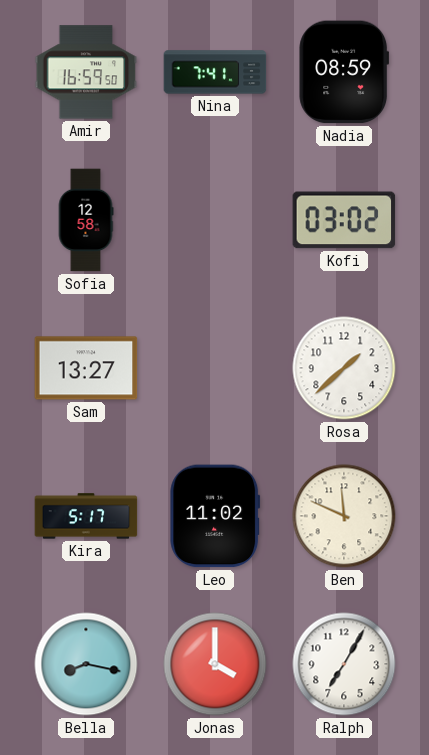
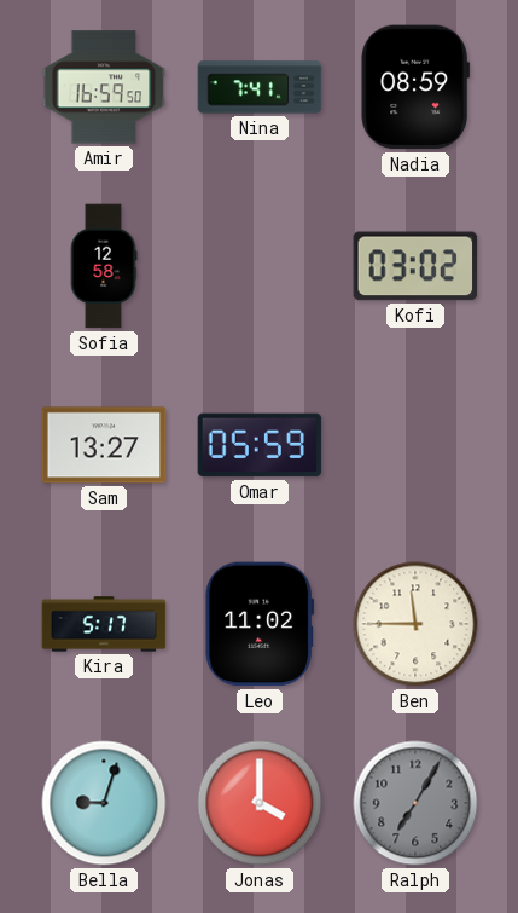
Omar: none -> 05:59
Rosa: 1:38 -> none
Ben: 11:49 -> 11:45
Bella: 8:17 -> 9:03
Ralph dial: white -> grey
